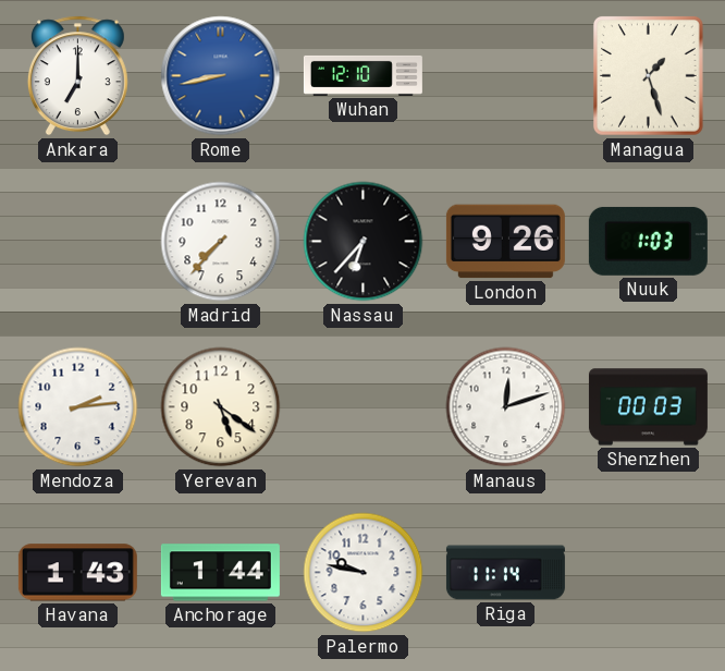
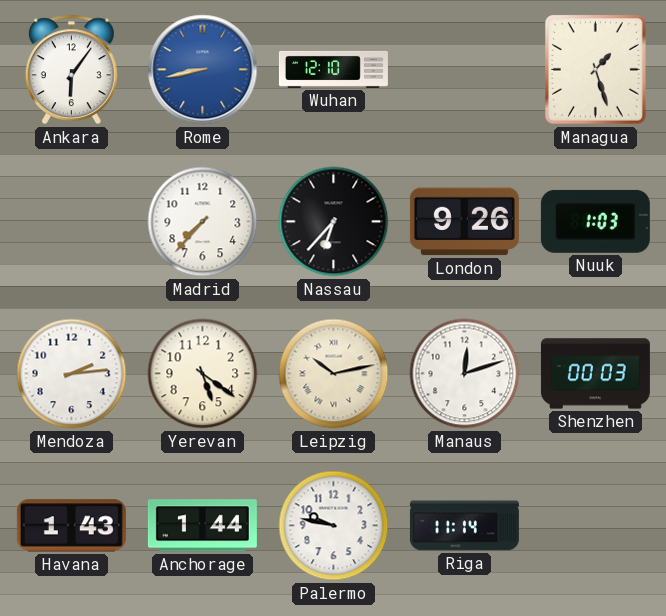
Ankara: 7:00 -> 6:06
Leipzig: none -> 10:13
